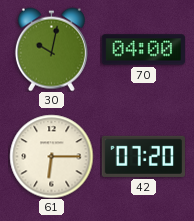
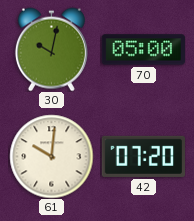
70: 04:00 -> 05:00
61: 6:15 -> 10:01
